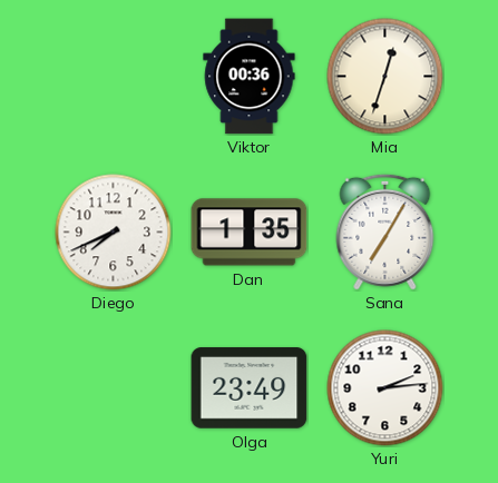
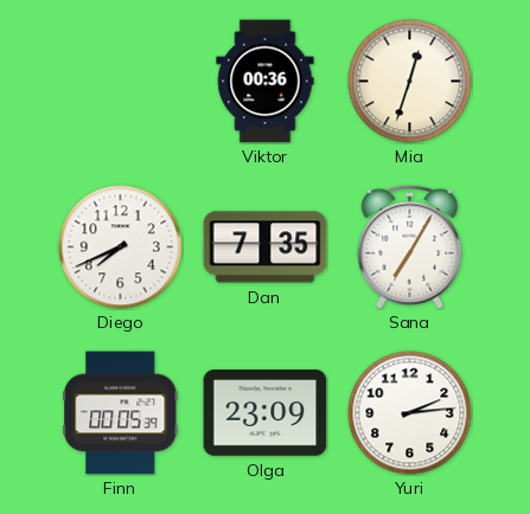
Dan: 1:35 -> 7:35
Finn: none -> 00:05
Olga: 23:49 -> 23:09
